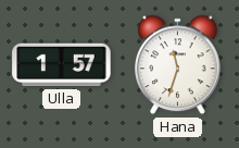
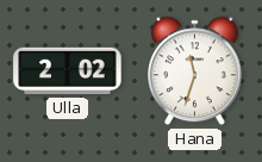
Ulla: 1:57 -> 2:02
